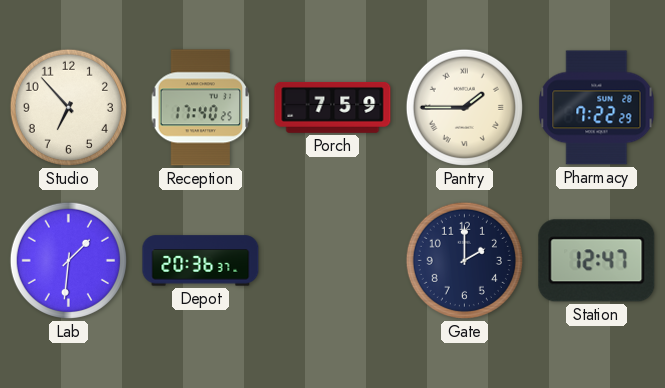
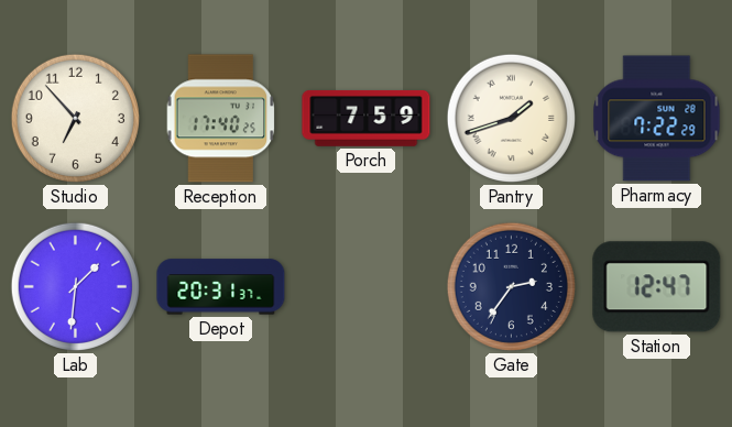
Pantry: 1:45 -> 1:42
Depot: 20:36 -> 20:31
Gate: 2:00 -> 2:36
